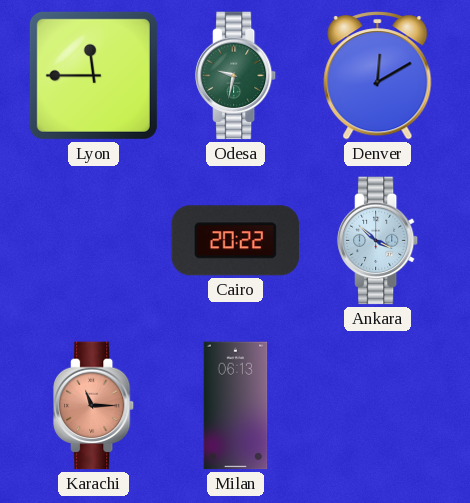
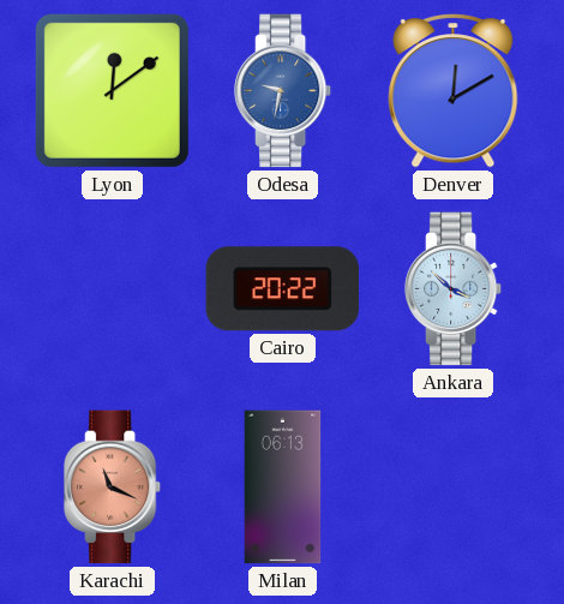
Lyon: 11:45 -> 12:09
Odesa dial: green -> blue
Karachi: 11:15 -> 11:19
